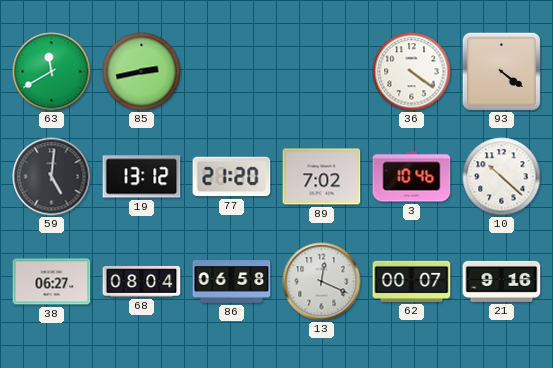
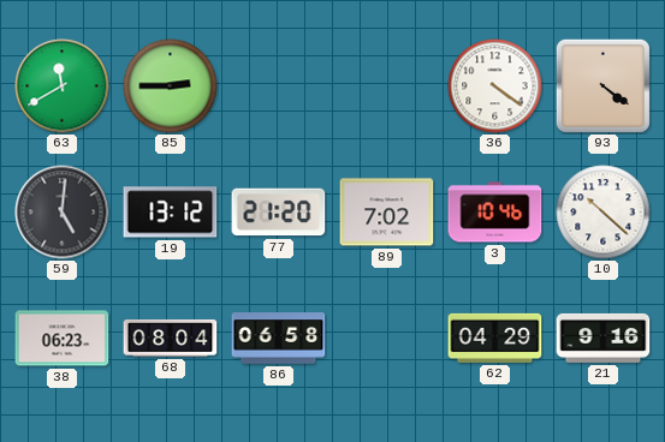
85: 2:43 -> 2:45
38: 06:27 -> 06:23
13: 12:19 -> none
62: 00:07 -> 04:29
